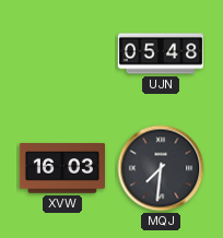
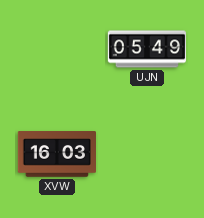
UJN: 05:48 -> 05:49
MQJ: 7:31 -> none
